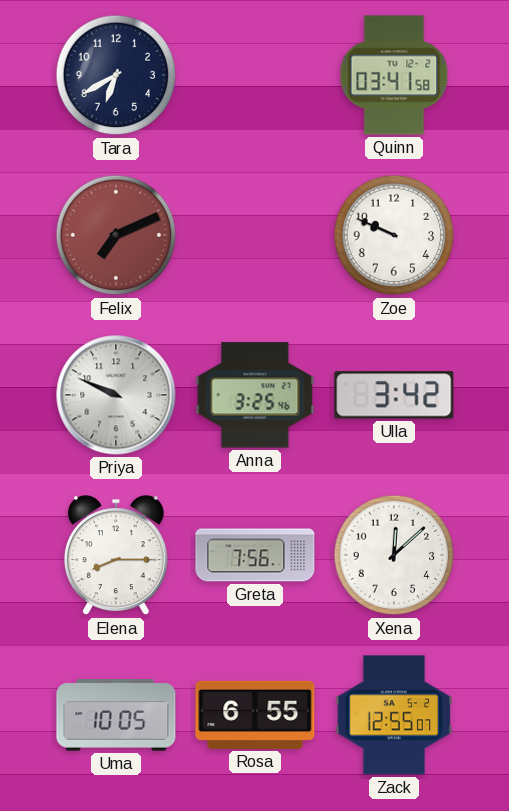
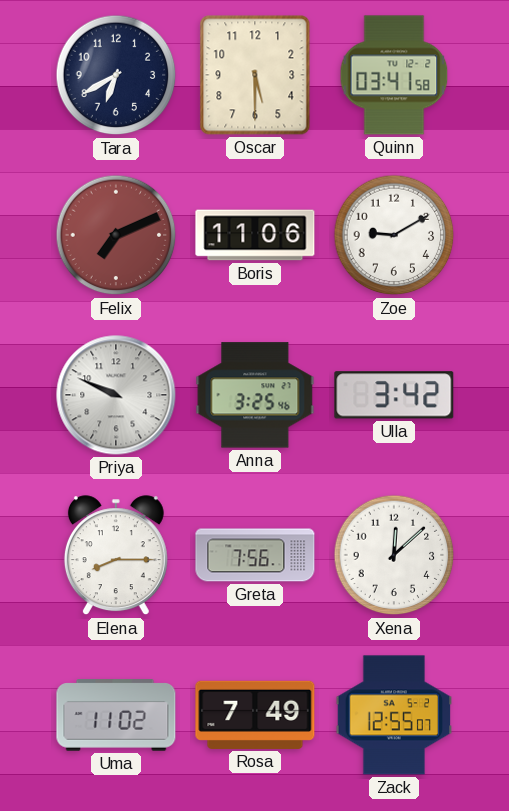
Oscar: none -> 5:30
Boris: none -> 11:06
Zoe: 9:49 -> 9:10
Uma: 10:05 -> 11:02
Rosa: 6:55 -> 7:49
